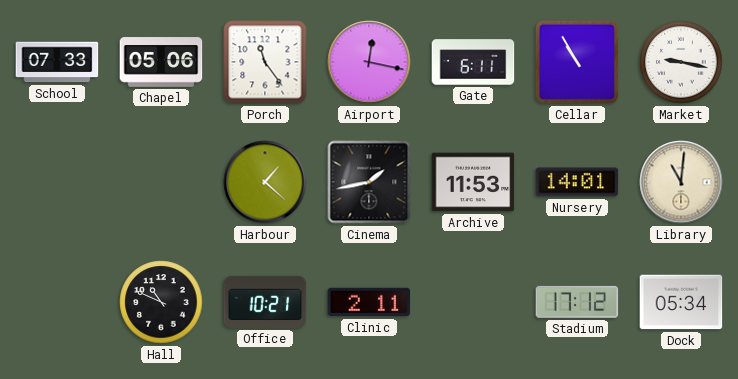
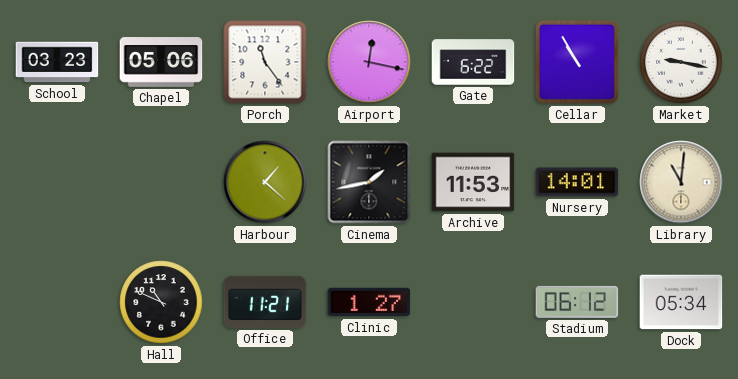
School: 07:33 -> 03:23
Gate: 6:11 -> 6:22
Office: 10:21 -> 11:21
Clinic: 2:11 -> 1:27
Stadium: 17:12 -> 06:12
